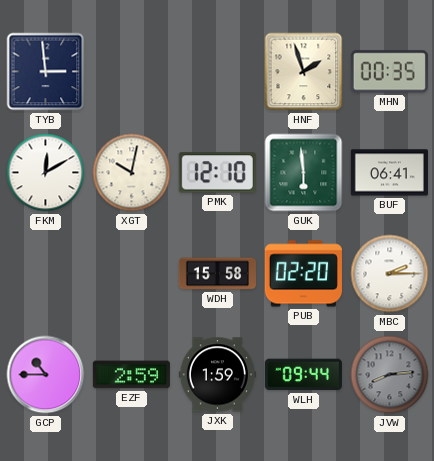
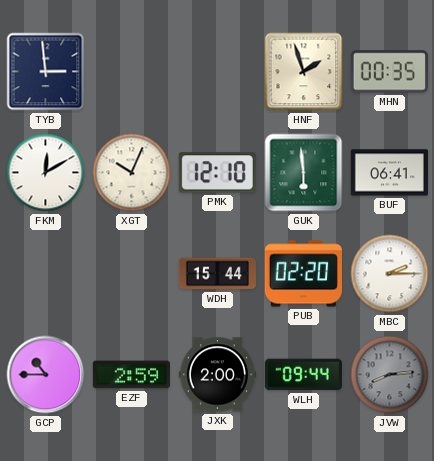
XGT: 10:02 -> 10:04
WDH: 15:58 -> 15:44
JXK: 1:59 -> 2:00
